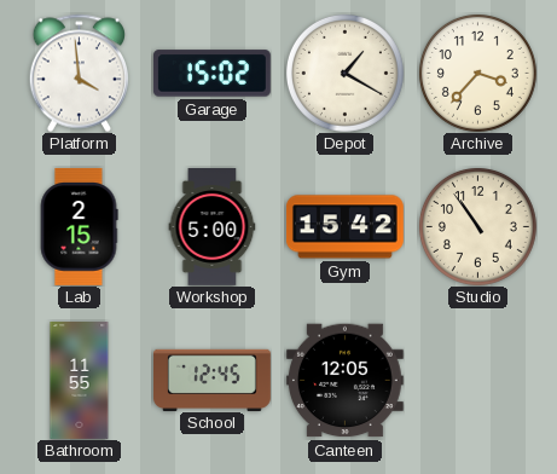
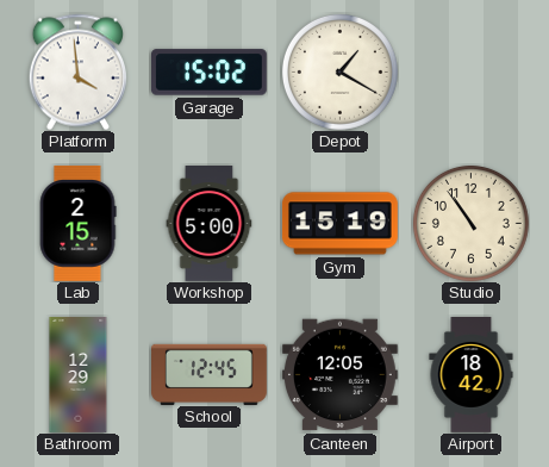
Archive: 3:37 -> none
Gym: 15:42 -> 15:19
Bathroom: 11:55 -> 12:29
Airport: none -> 18:42
